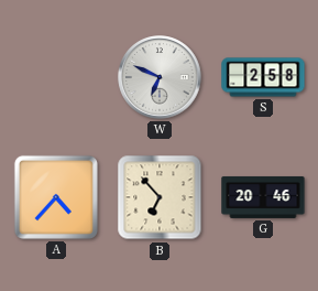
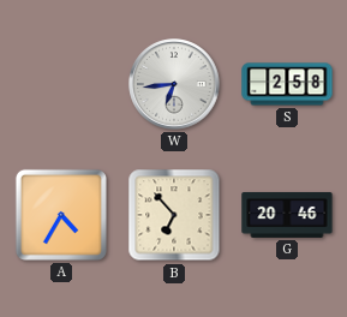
W: 6:49 -> 6:44
A: 4:37 -> 4:35
